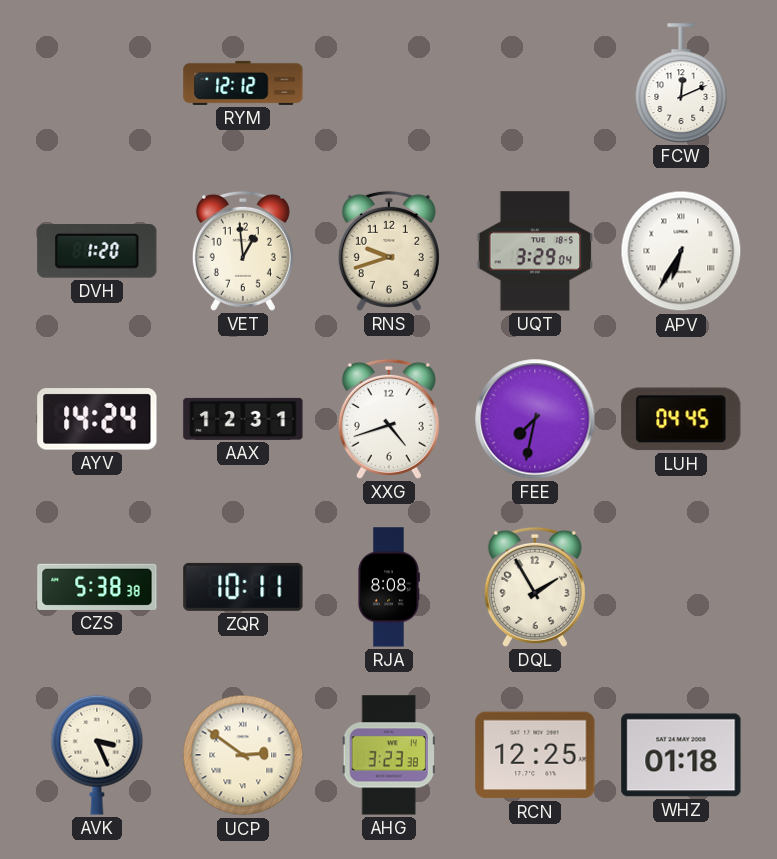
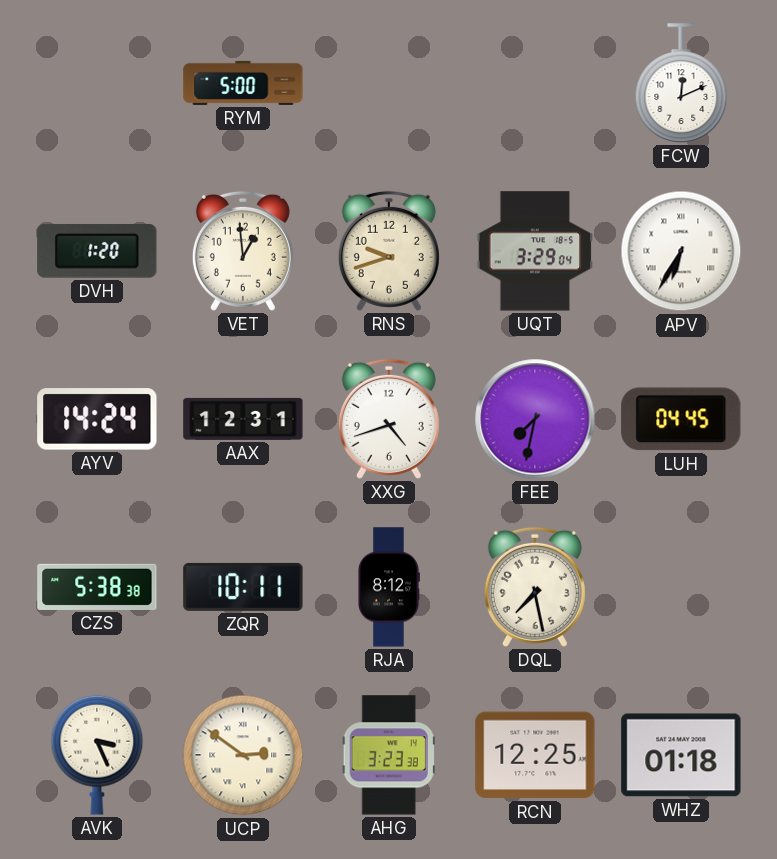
RYM: 12:12 -> 5:00
RJA: 8:08 -> 8:12
DQL: 1:55 -> 7:28
